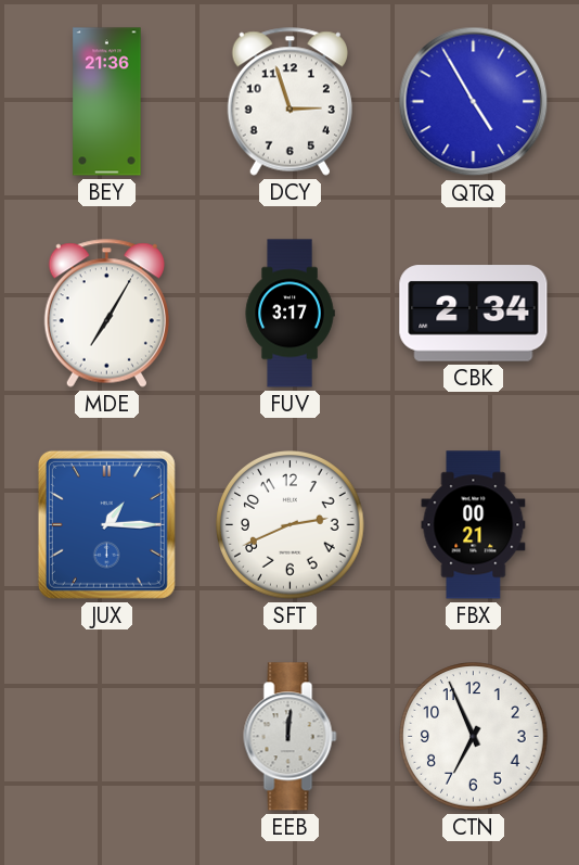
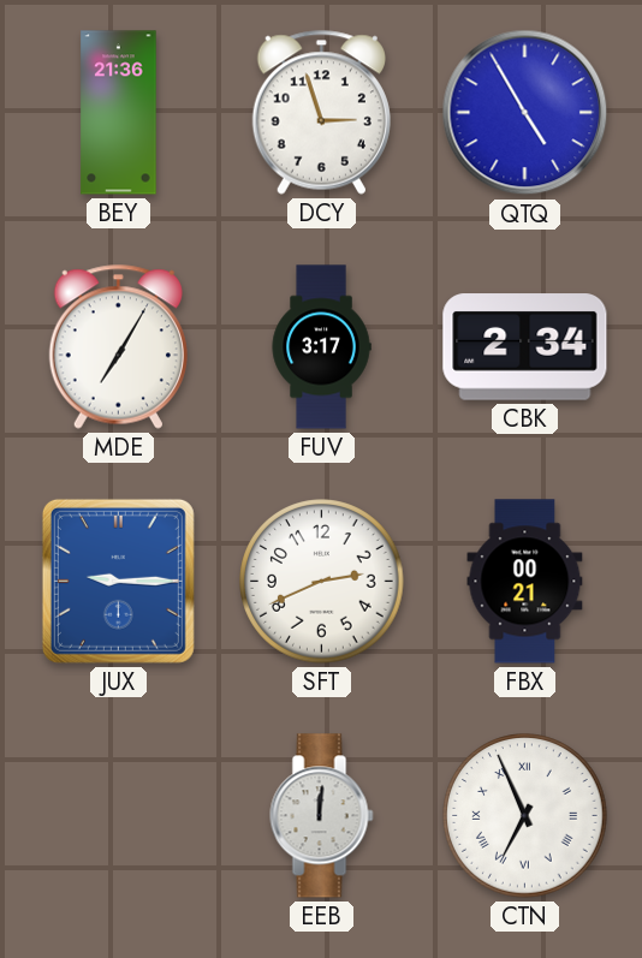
JUX: 1:15 -> 9:15
CTN numerals: Arabic -> Roman
